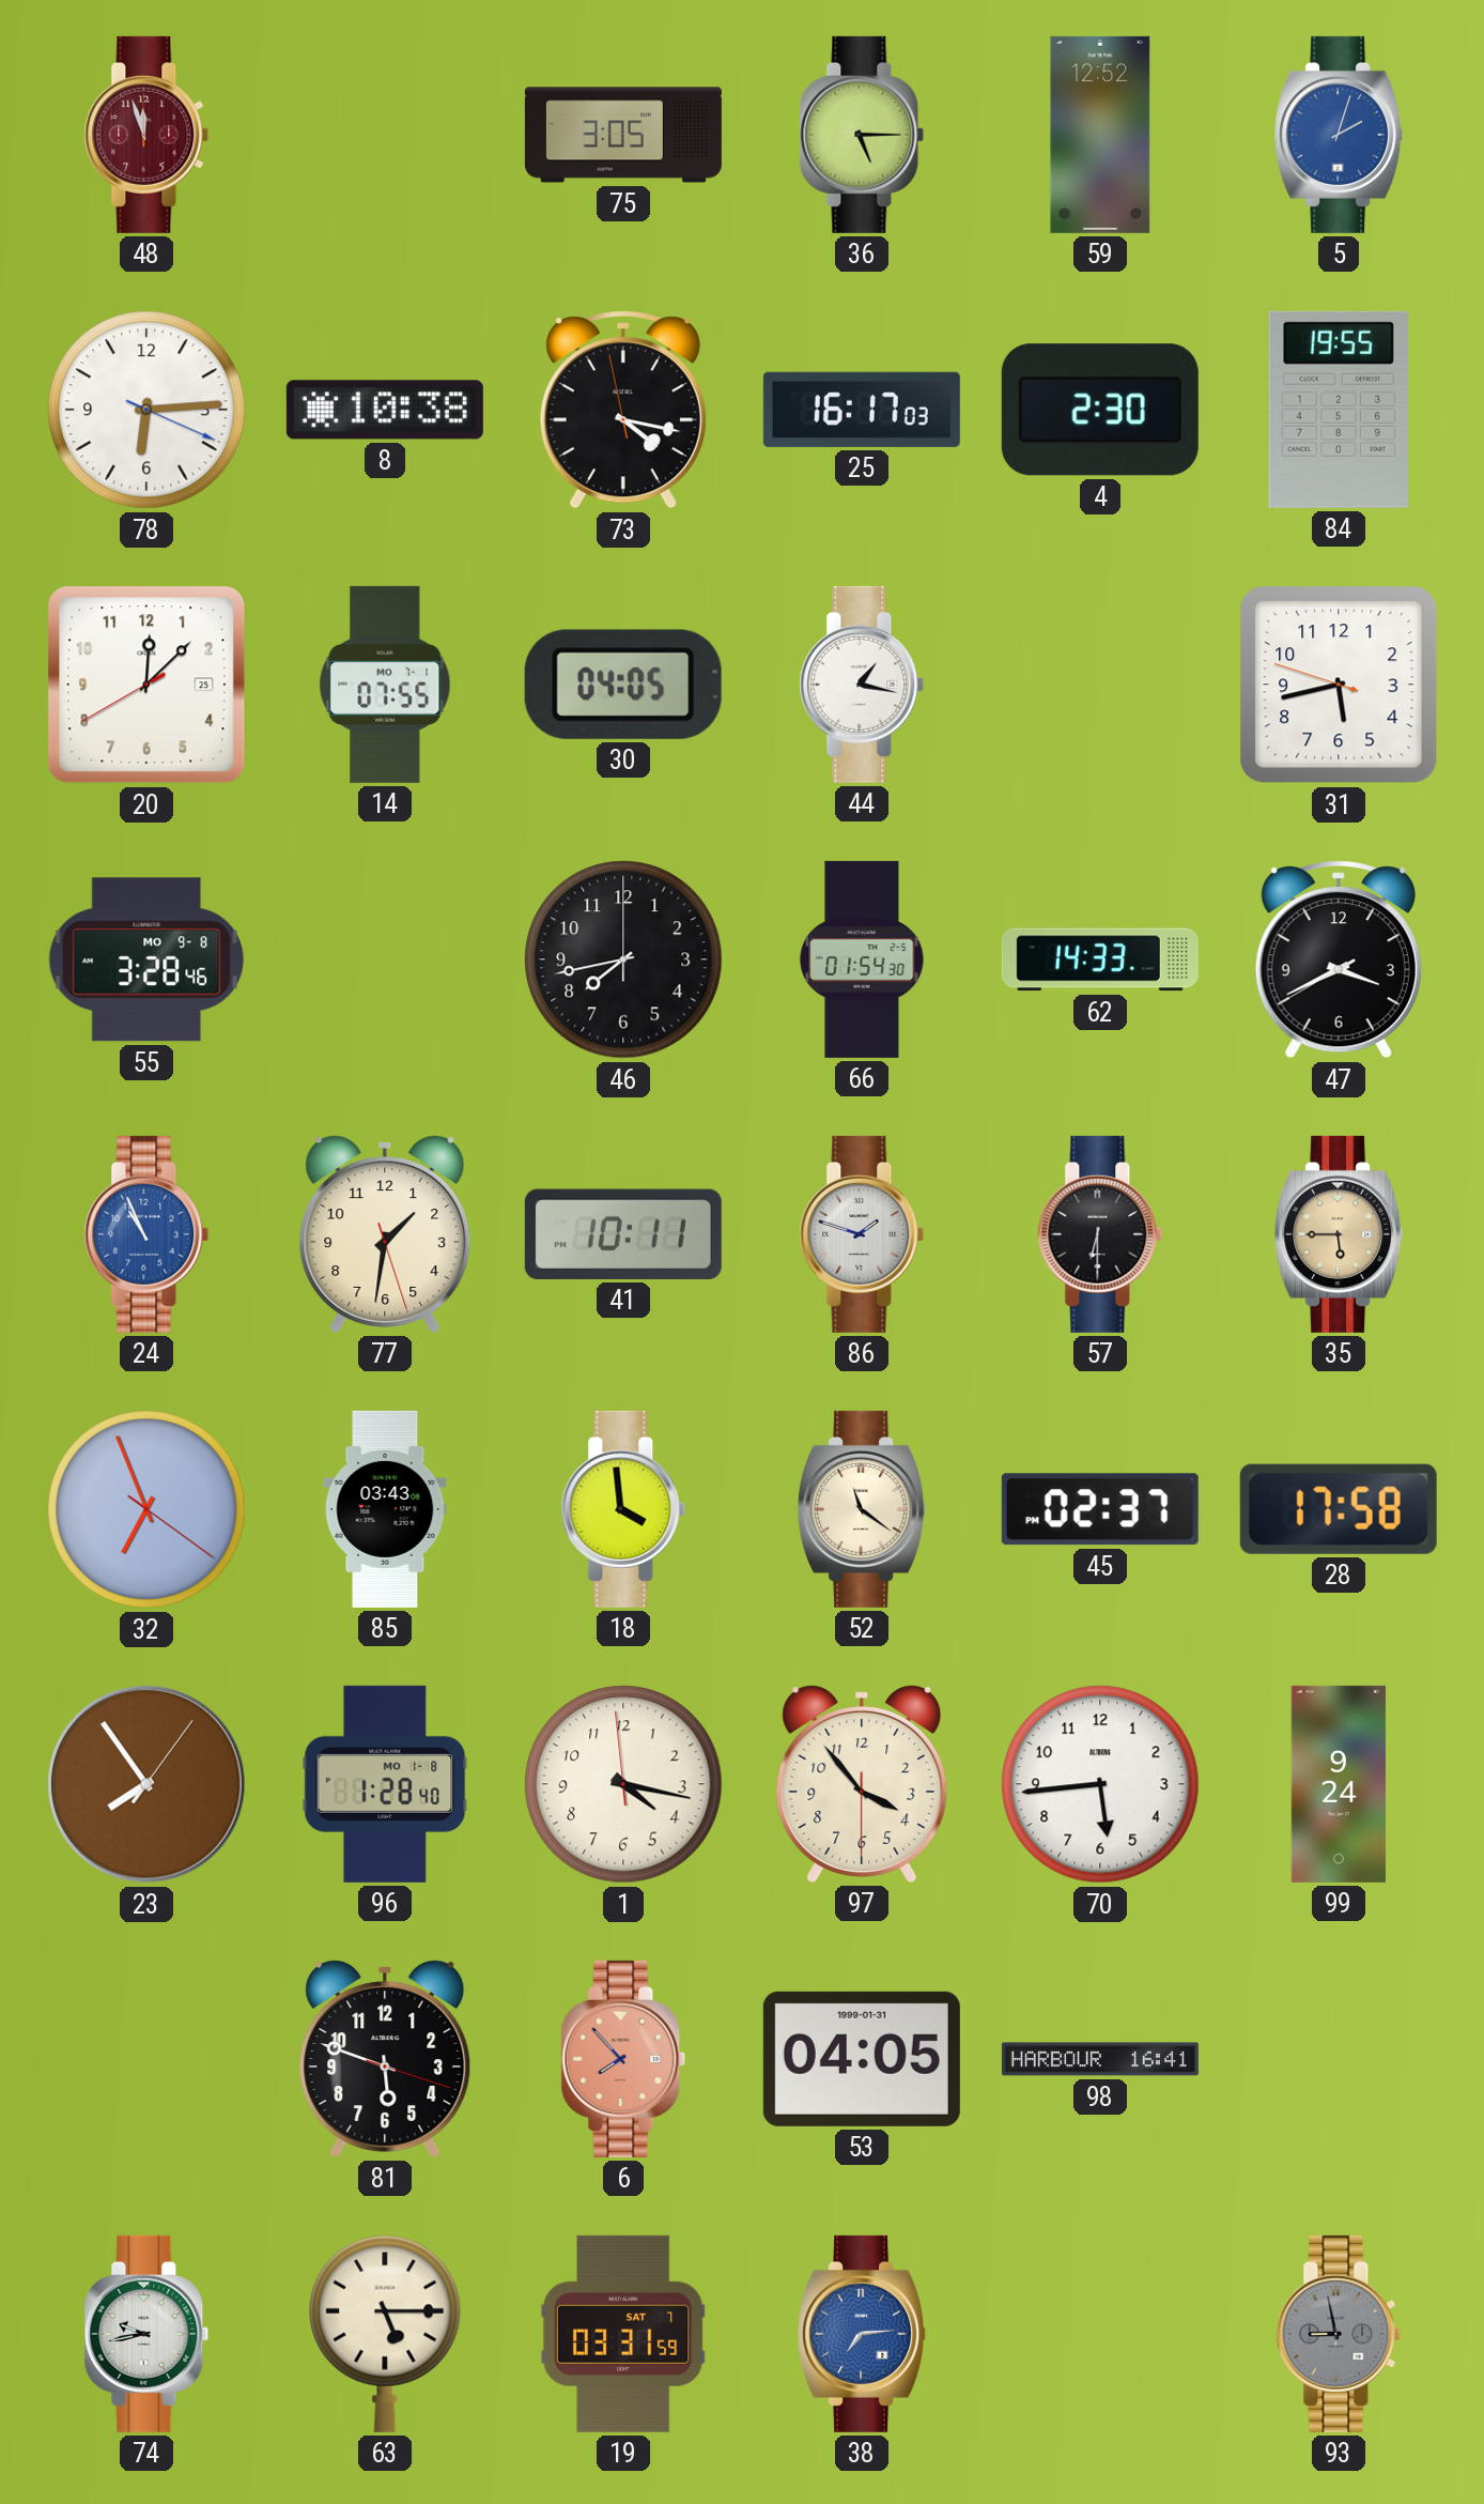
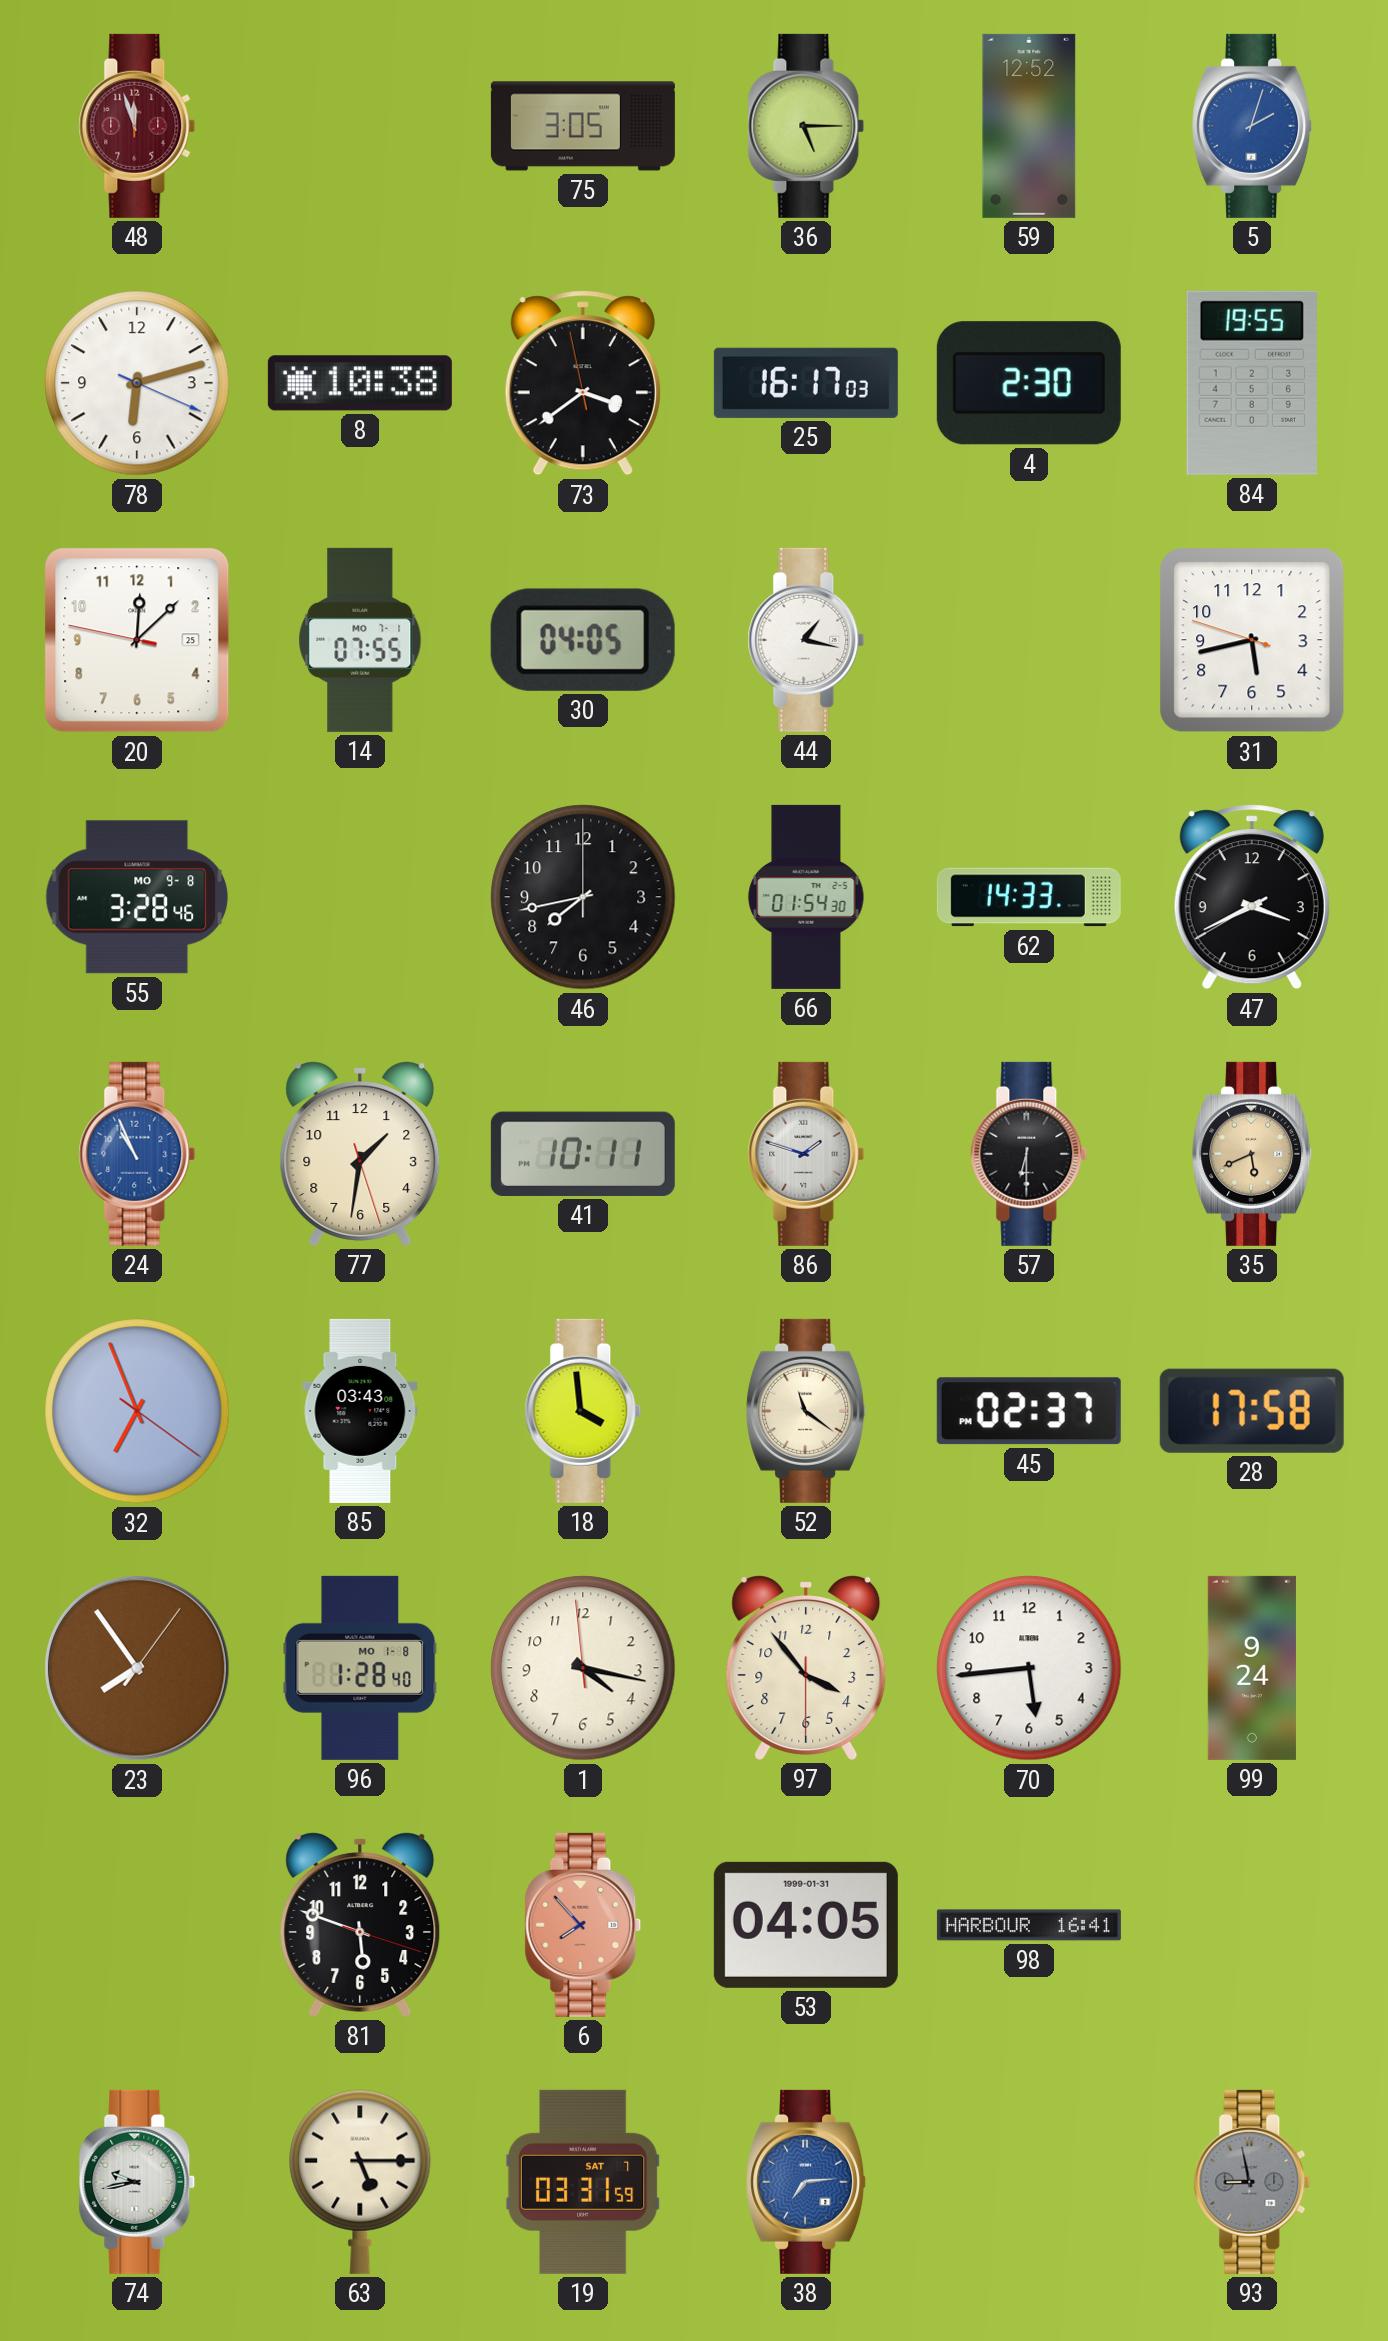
78: 6:14 -> 6:12
73: 4:16 -> 3:38
20: 12:07:40 -> 12:07:47
35: 5:45 -> 5:41
